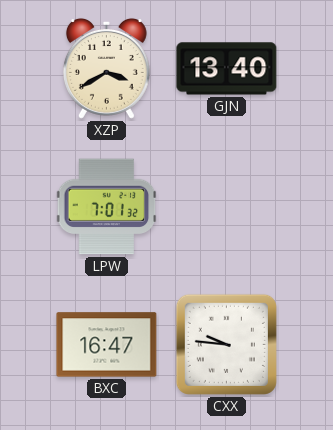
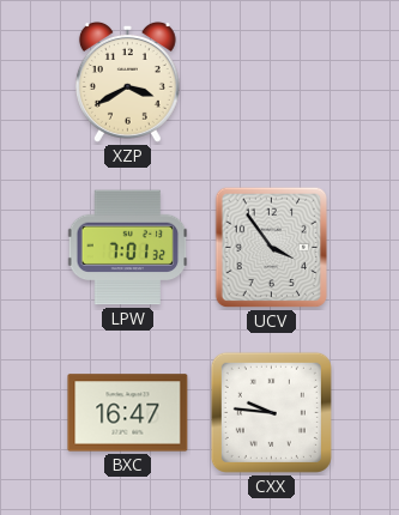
GJN: 13:40 -> none
UCV: none -> 3:54
